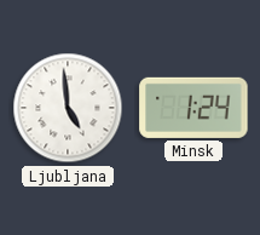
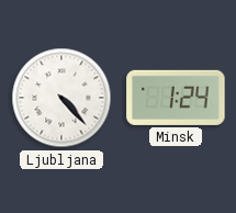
Ljubljana: 4:59 -> 4:23
